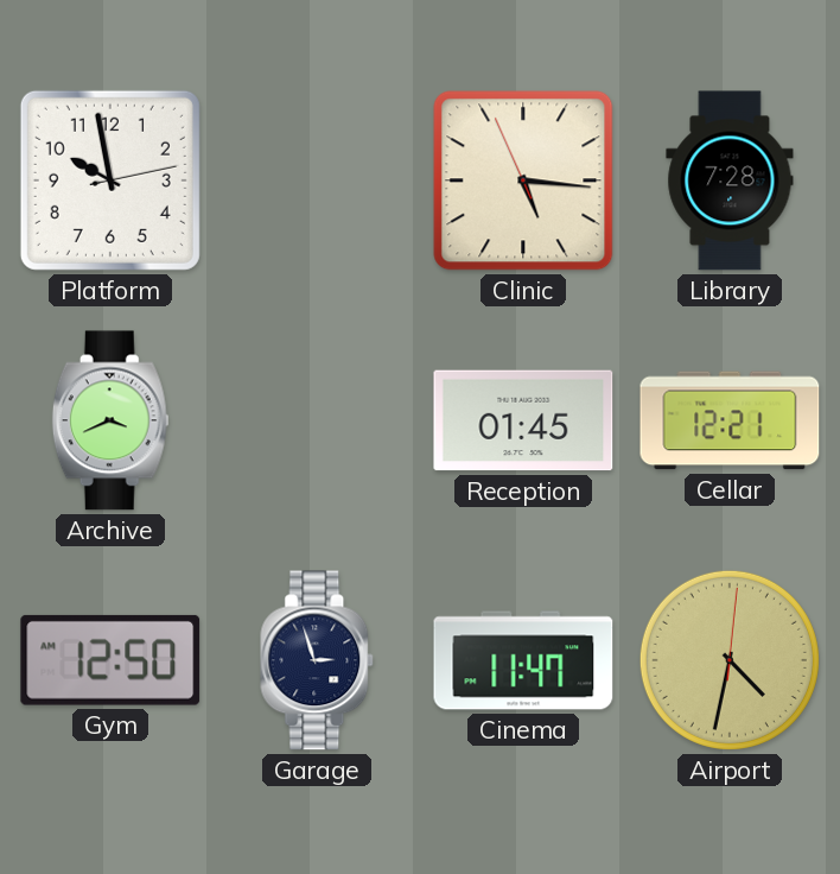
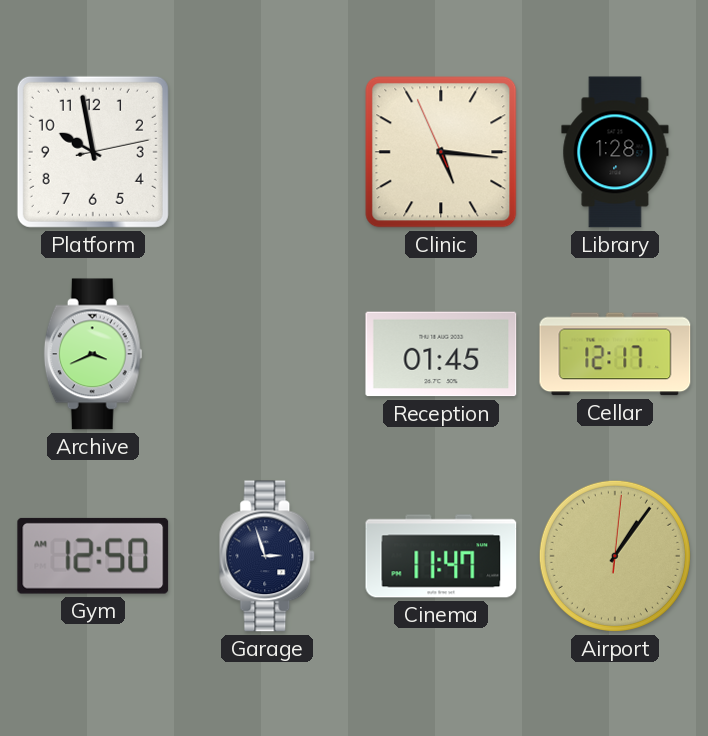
Library: 7:28 -> 1:28
Cellar: 12:21 -> 12:17
Airport: 4:32 -> 1:06
